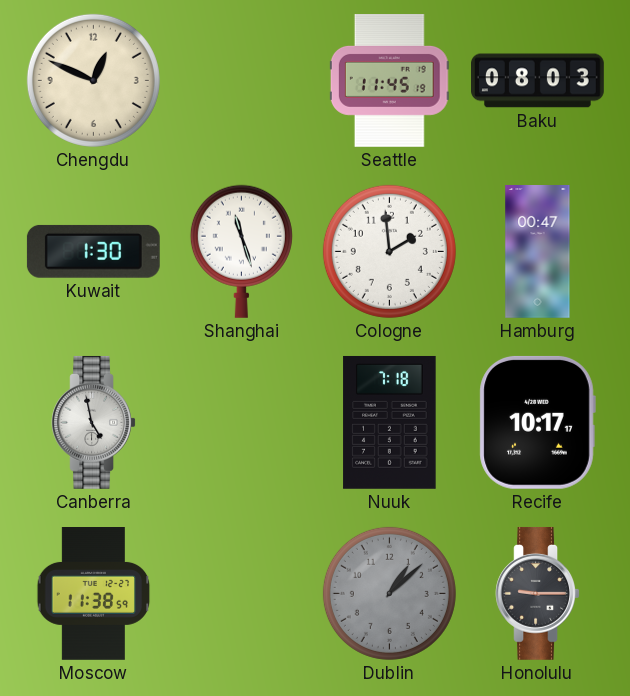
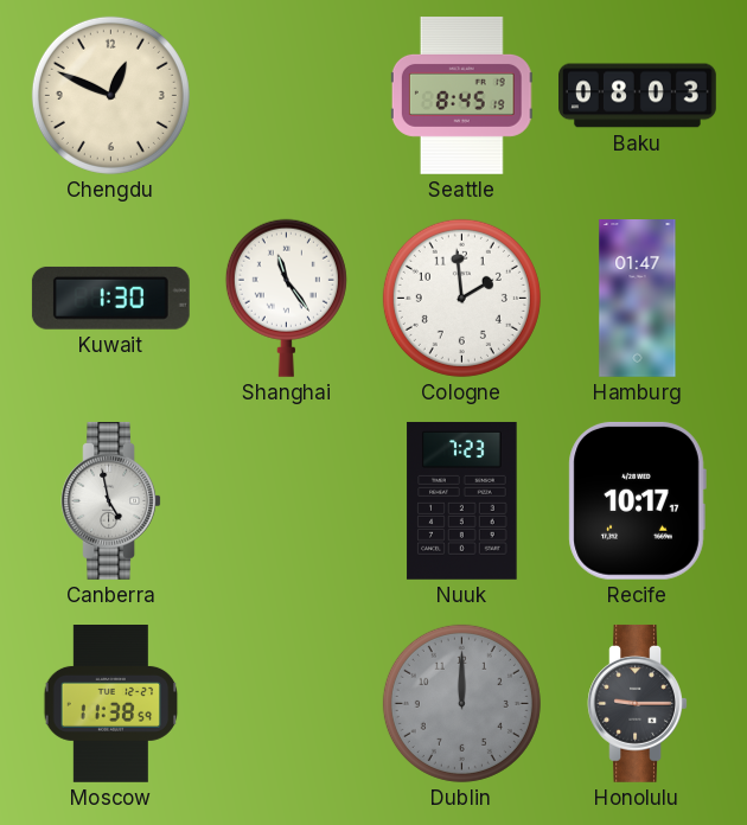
Seattle: 11:45 -> 8:45
Shanghai: 11:27 -> 11:24
Hamburg: 00:47 -> 01:47
Nuuk: 7:18 -> 7:23
Dublin: 1:08 -> 12:00
